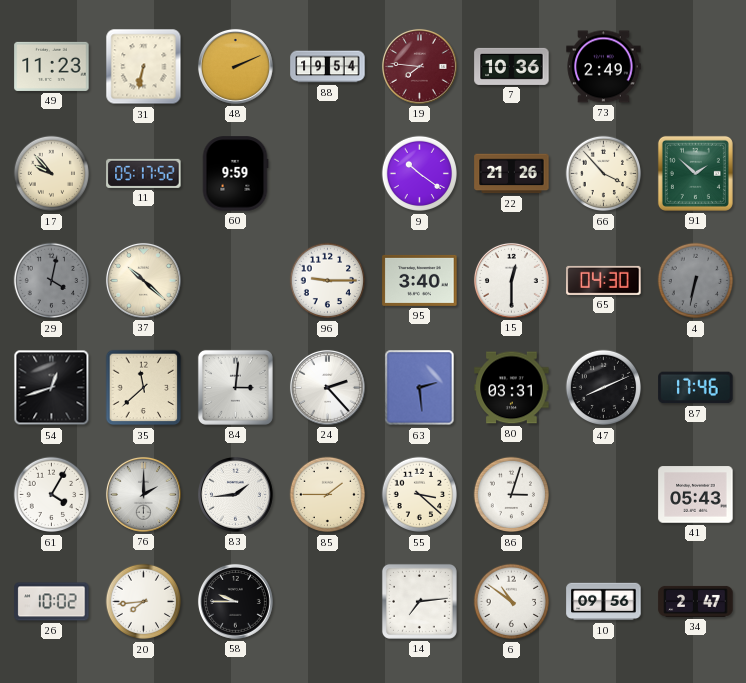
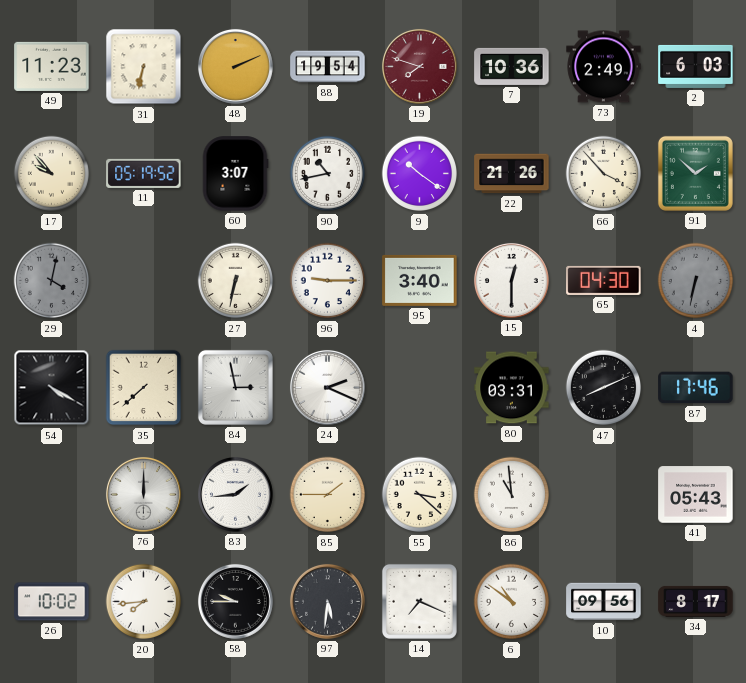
19: 7:46 -> 7:48
2: none -> 6:03
11: 05:17 -> 05:19
60: 9:59 -> 3:07
90: none -> 10:43
37: 10:22 -> none
27: none -> 6:32
54: 12:42 -> 4:20
35: 11:38 -> 7:38
84: 3:01 -> 2:58
24: 2:23 -> 2:19
63: 2:29 -> none
61: 4:05 -> none
76: 2:00 -> 12:00
86: 3:03 -> 10:59
97: none -> 5:31
14: 7:14 -> 7:19
34: 2:47 -> 8:17
